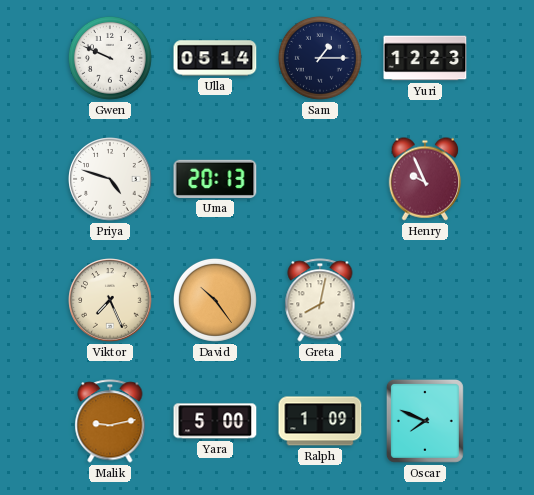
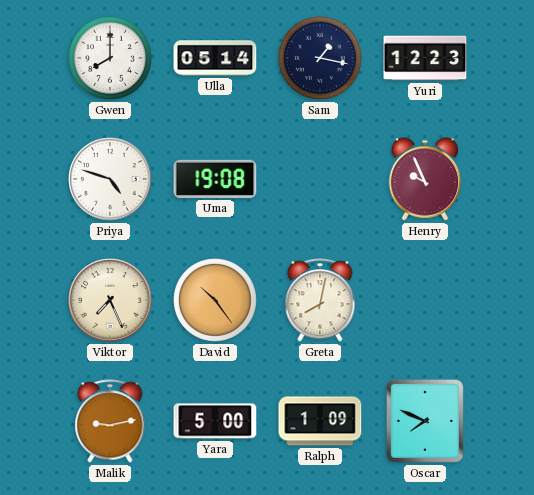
Gwen: 9:49 -> 8:00
Sam: 1:15 -> 1:17
Uma: 20:13 -> 19:08
